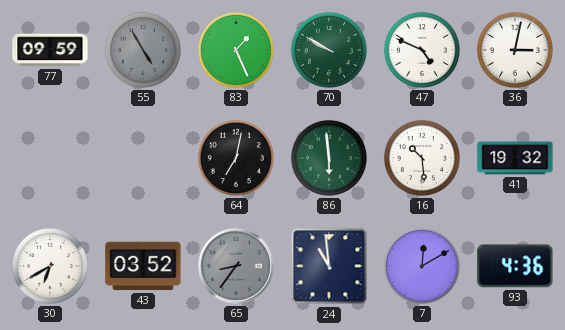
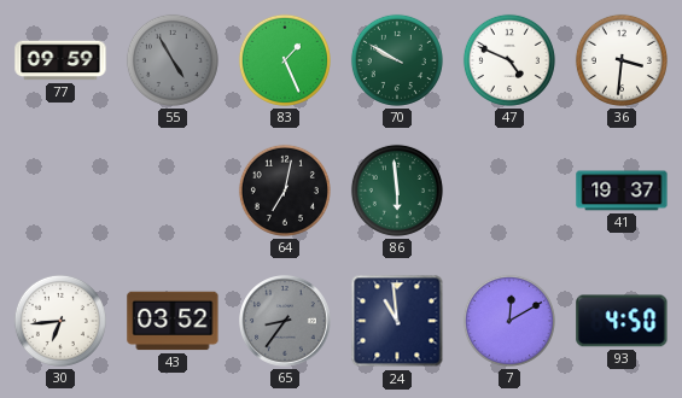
36: 3:02 -> 3:31
16: 10:29 -> none
41: 19:32 -> 19:37
30: 6:40 -> 6:44
93: 4:36 -> 4:50
